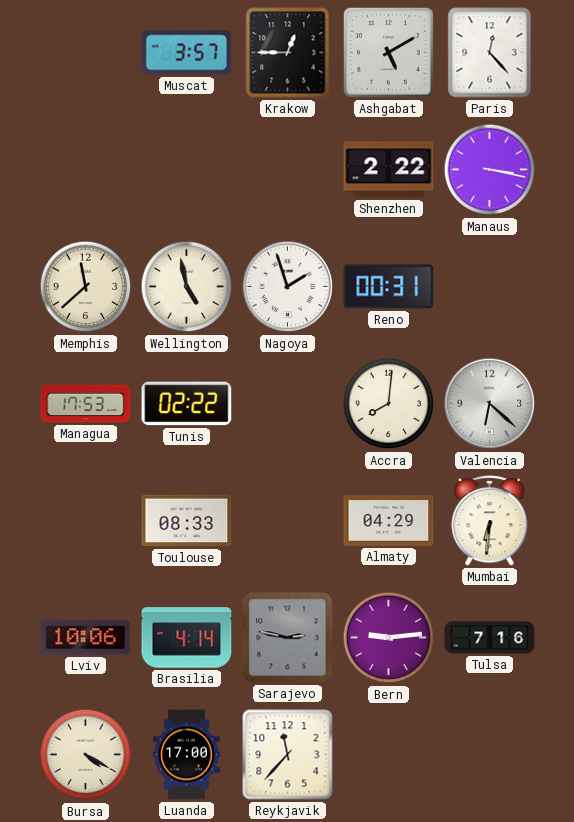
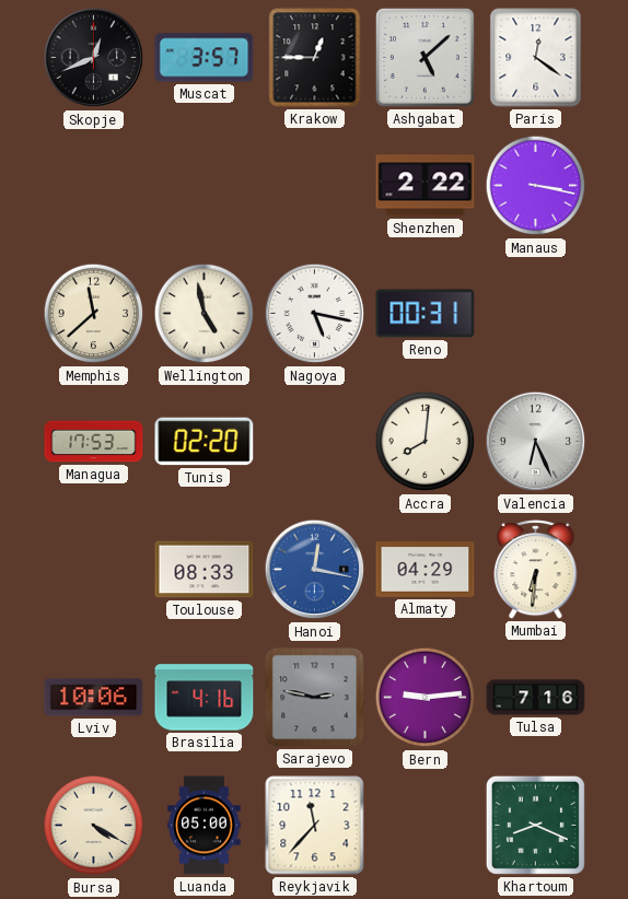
Skopje: none -> 12:41
Ashgabat: 5:10 -> 5:08
Paris: 12:23 -> 12:21
Nagoya: 1:57 -> 5:17
Tunis: 02:22 -> 02:20
Valencia: 6:22 -> 6:26
Hanoi: none -> 12:17
Brasilia: 4:14 -> 4:16
Luanda: 17:00 -> 05:00
Khartoum: none -> 8:19
